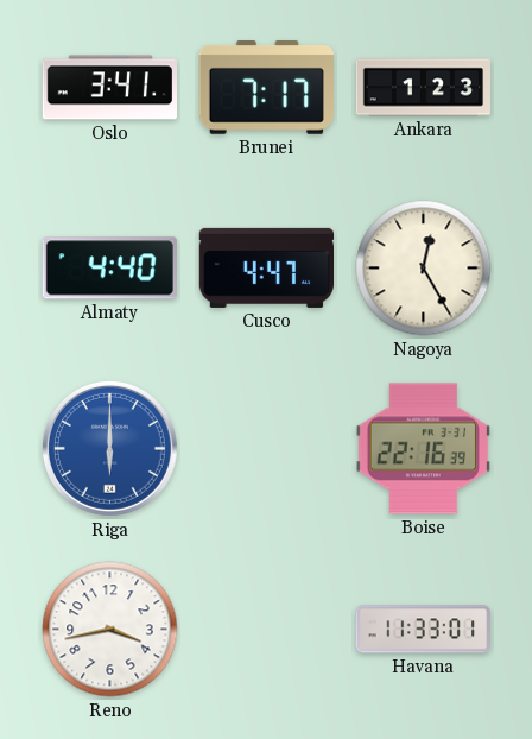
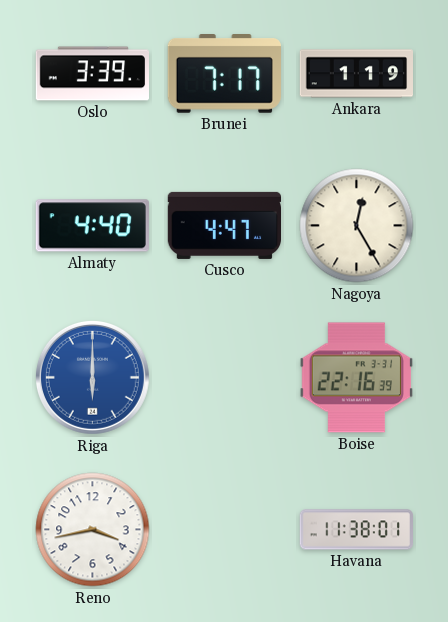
Oslo: 3:41 -> 3:39
Ankara: 1:23 -> 1:19
Havana: 11:33 -> 11:38
